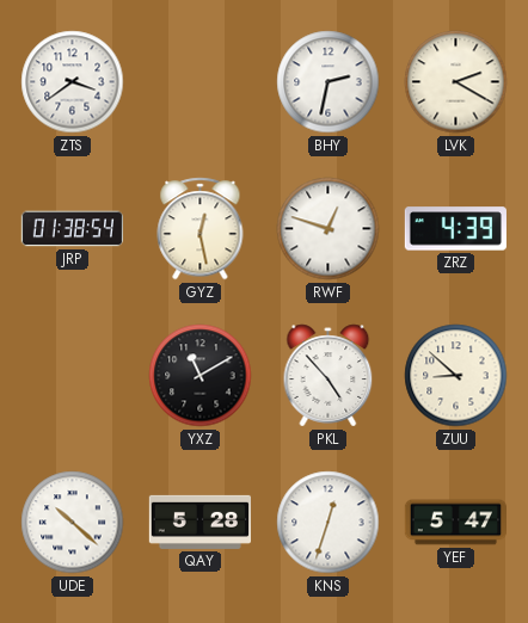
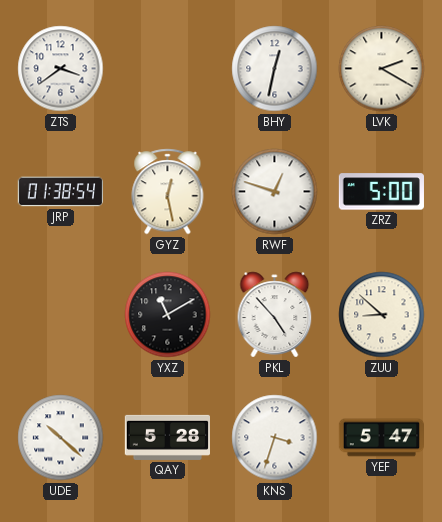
BHY: 2:32 -> 12:32
ZRZ: 4:39 -> 5:00
KNS: 12:33 -> 3:33
